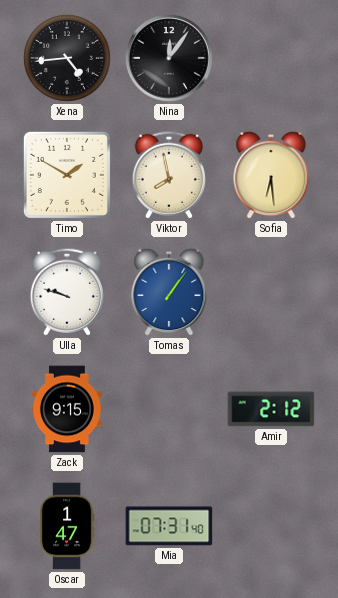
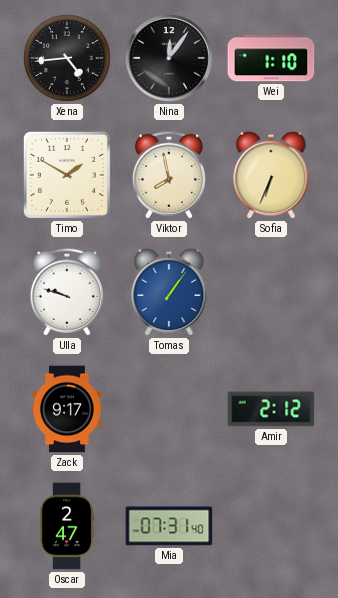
Wei: none -> 1:10
Sofia: 6:29 -> 6:34
Zack: 9:15 -> 9:17
Oscar: 1:47 -> 2:47
